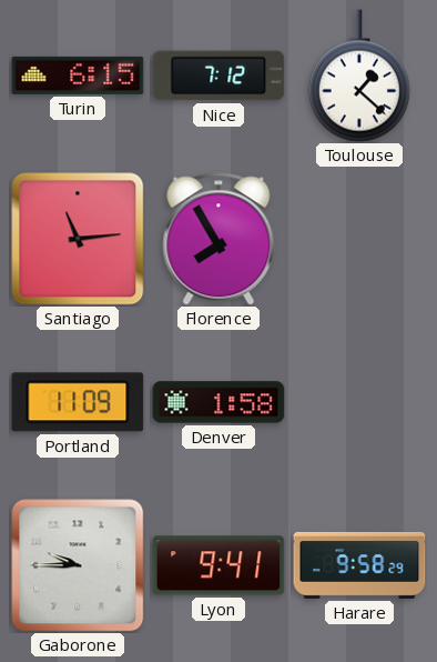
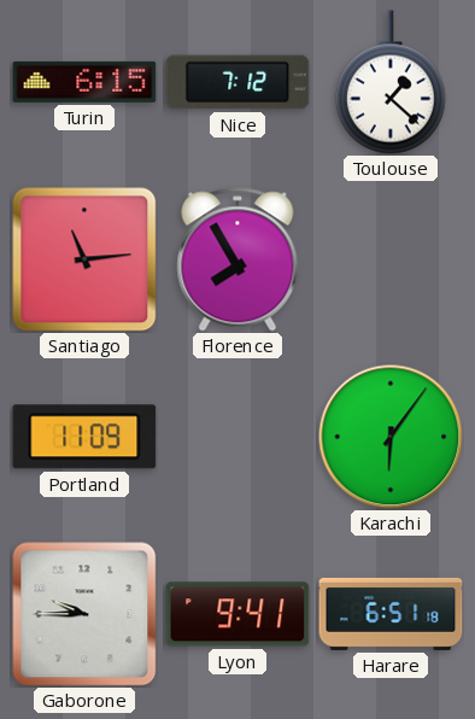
Denver: 1:58 -> none
Karachi: none -> 6:06
Harare: 9:58 -> 6:51
